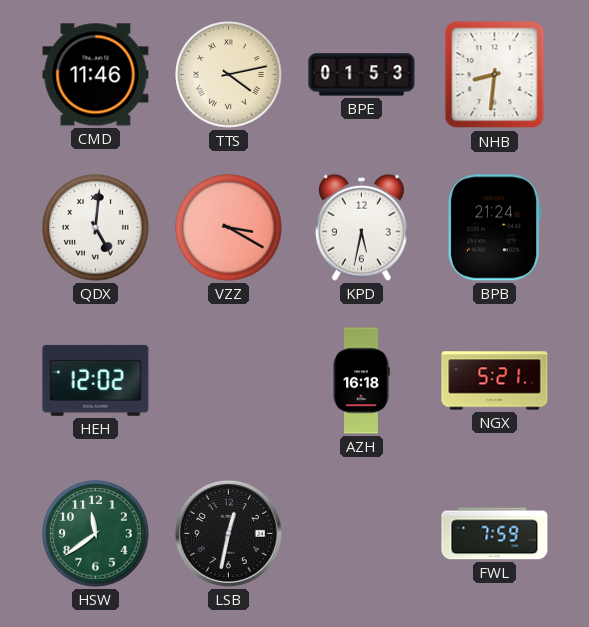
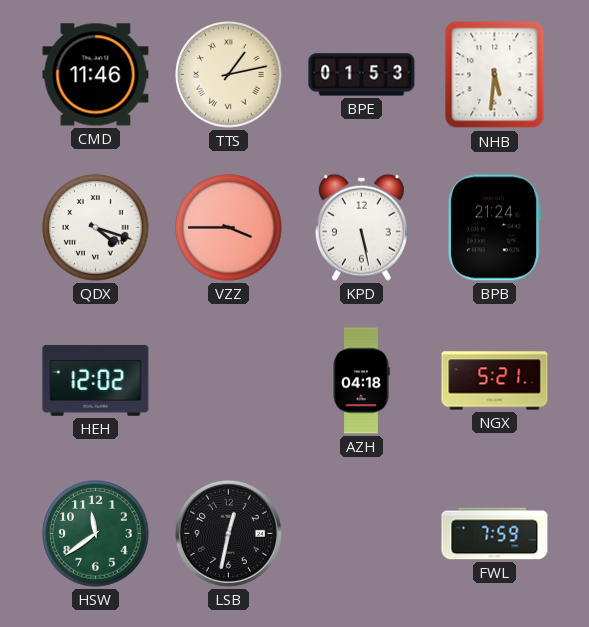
TTS: 4:13 -> 1:13
NHB: 8:31 -> 5:31
QDX: 5:01 -> 4:18
VZZ: 3:20 -> 3:45
KPD: 5:32 -> 5:28
AZH: 16:18 -> 04:18
